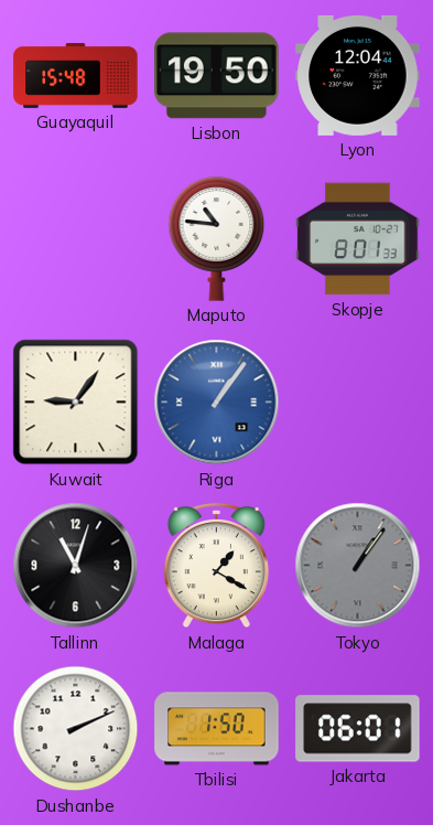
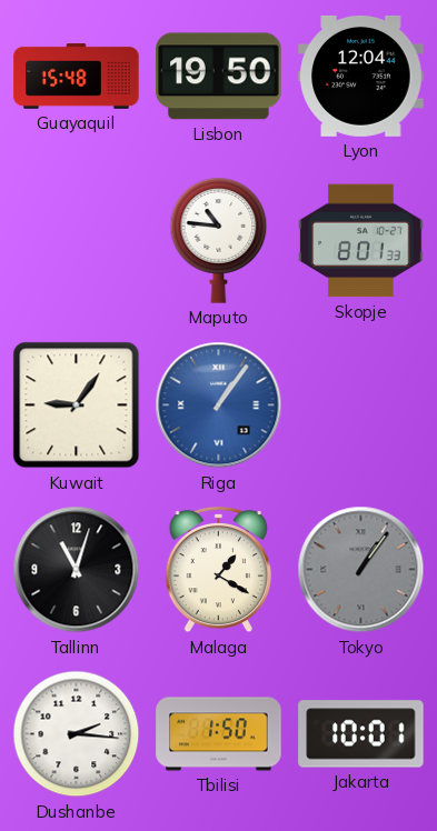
Dushanbe: 2:11 -> 2:16
Jakarta: 06:01 -> 10:01
